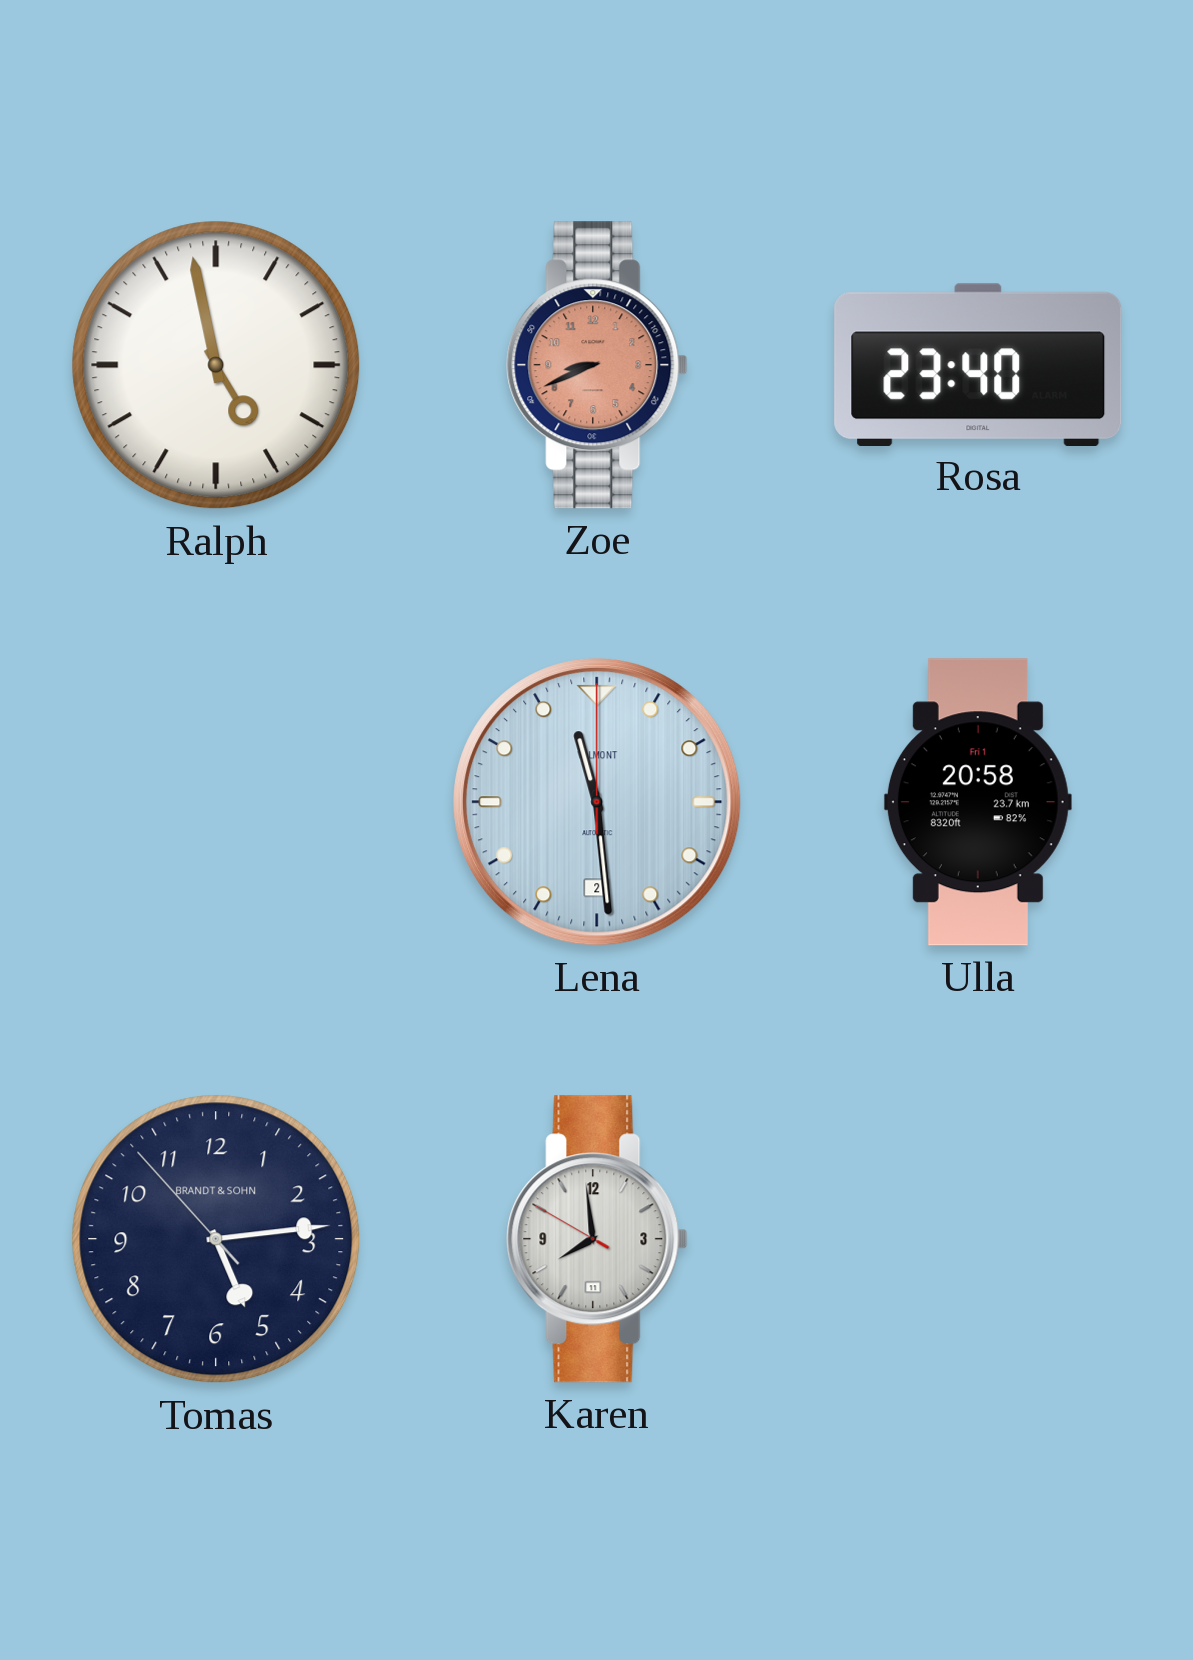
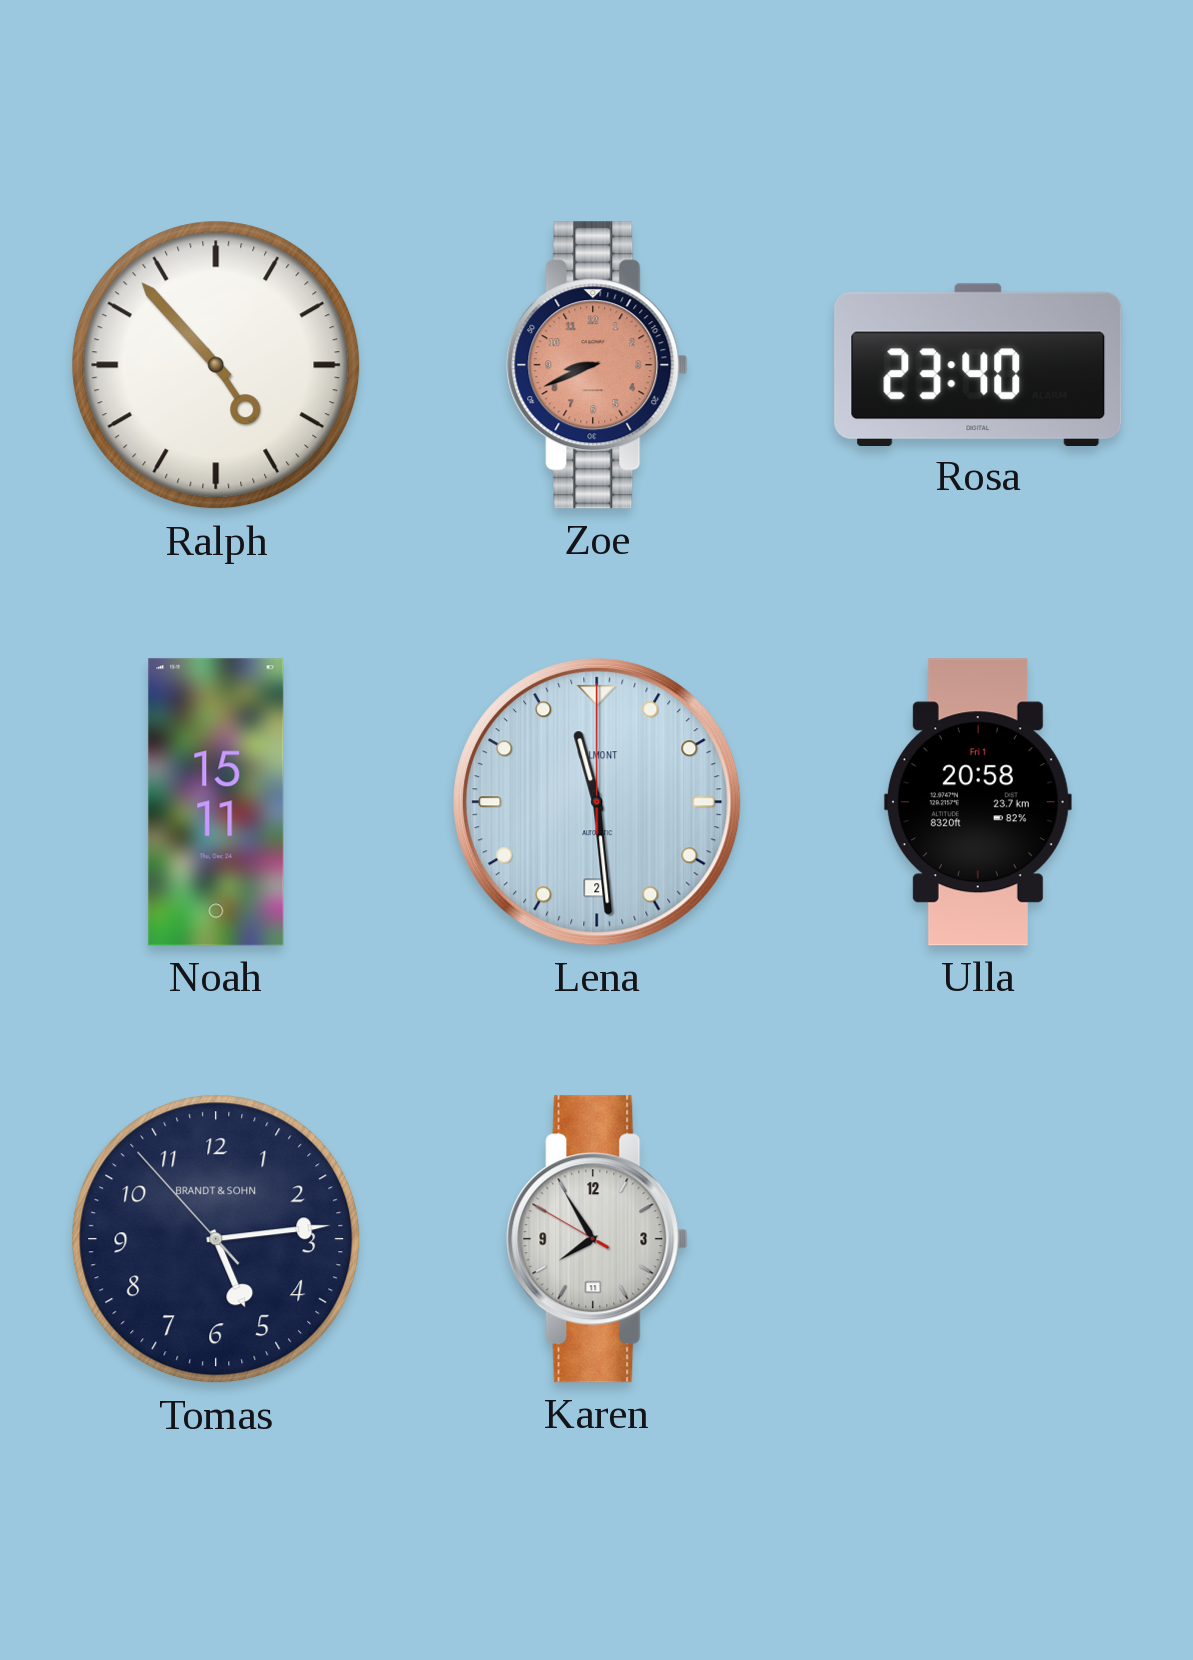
Ralph: 4:58 -> 4:53
Noah: none -> 15:11
Karen: 7:58 -> 7:54
